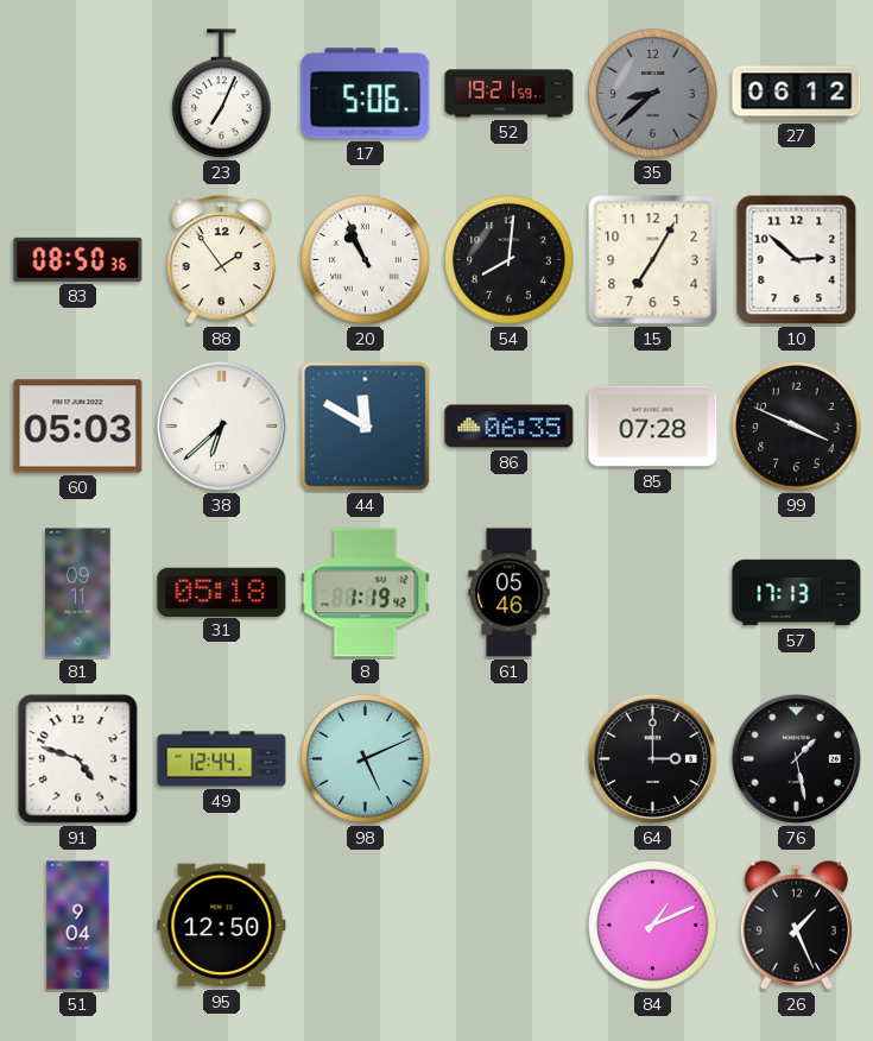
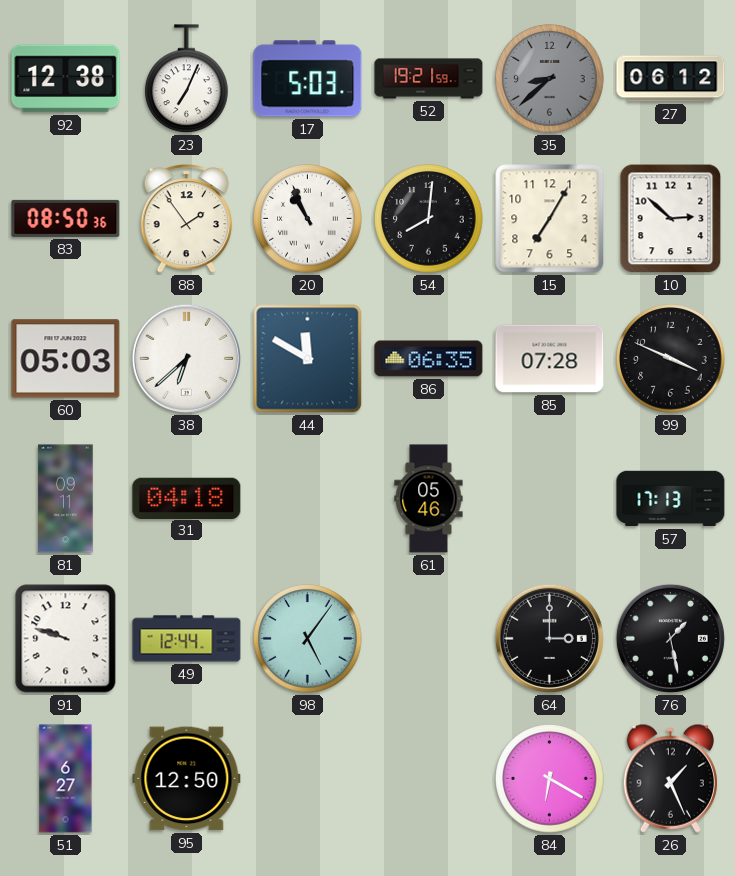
92: none -> 12:38
17: 5:06 -> 5:03
31: 05:18 -> 04:18
8: 1:19 -> none
91: 4:48 -> 9:48
98: 5:11 -> 5:06
51: 9:04 -> 6:27
84: 1:11 -> 6:20
